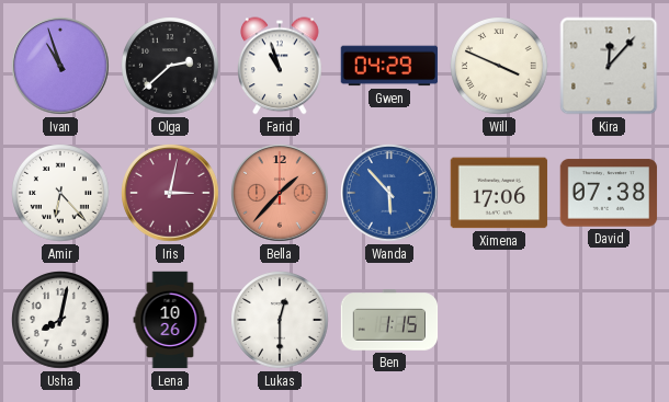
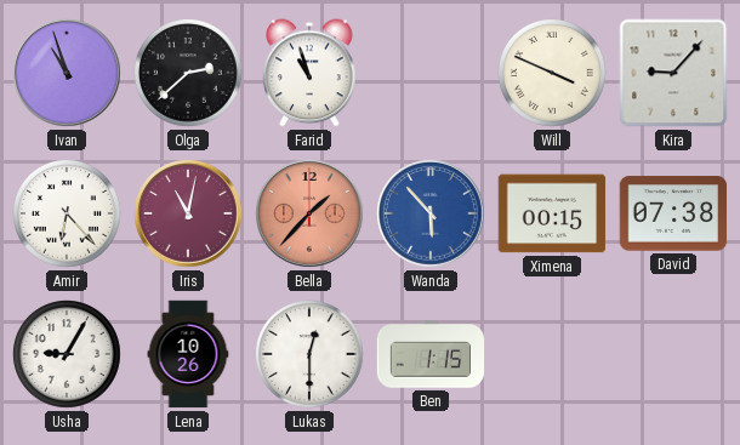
Gwen: 04:29 -> none
Kira: 12:07 -> 9:07
Iris: 3:02 -> 11:02
Ximena: 17:06 -> 00:15
Usha: 8:02 -> 9:05
